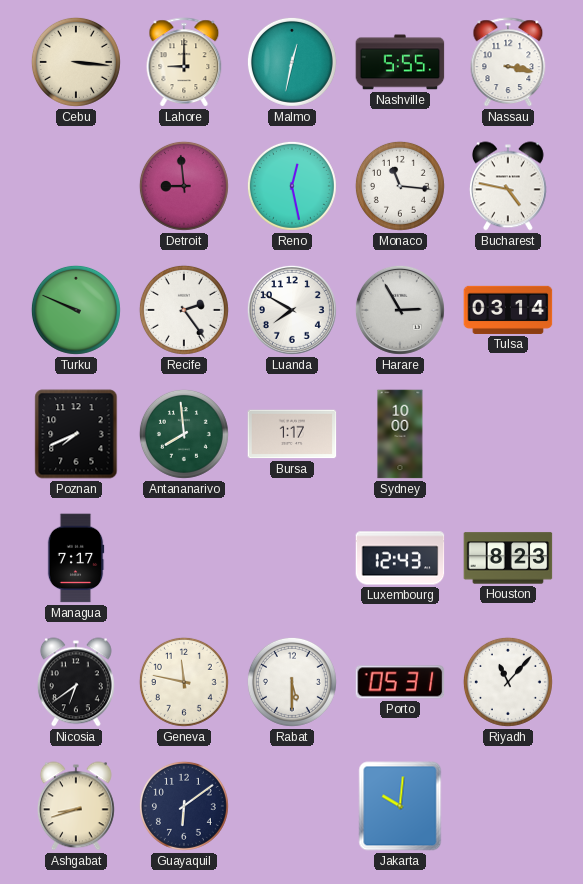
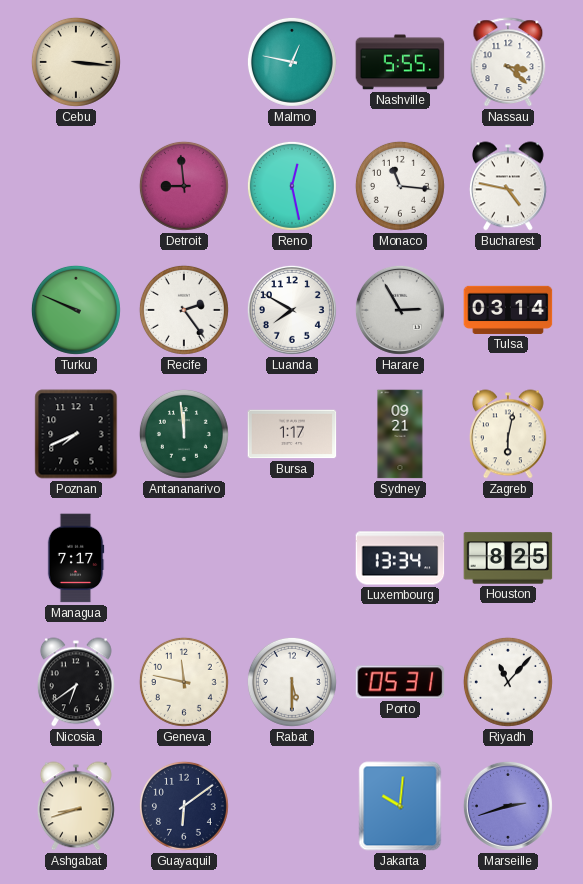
Lahore: 9:00 -> none
Malmo: 12:32 -> 12:47
Nassau: 3:17 -> 3:22
Antananarivo: 7:59 -> 11:59
Sydney: 10:00 -> 09:21
Zagreb: none -> 6:02
Luxembourg: 12:43 -> 13:34
Houston: 8:23 -> 8:25
Marseille: none -> 2:42
